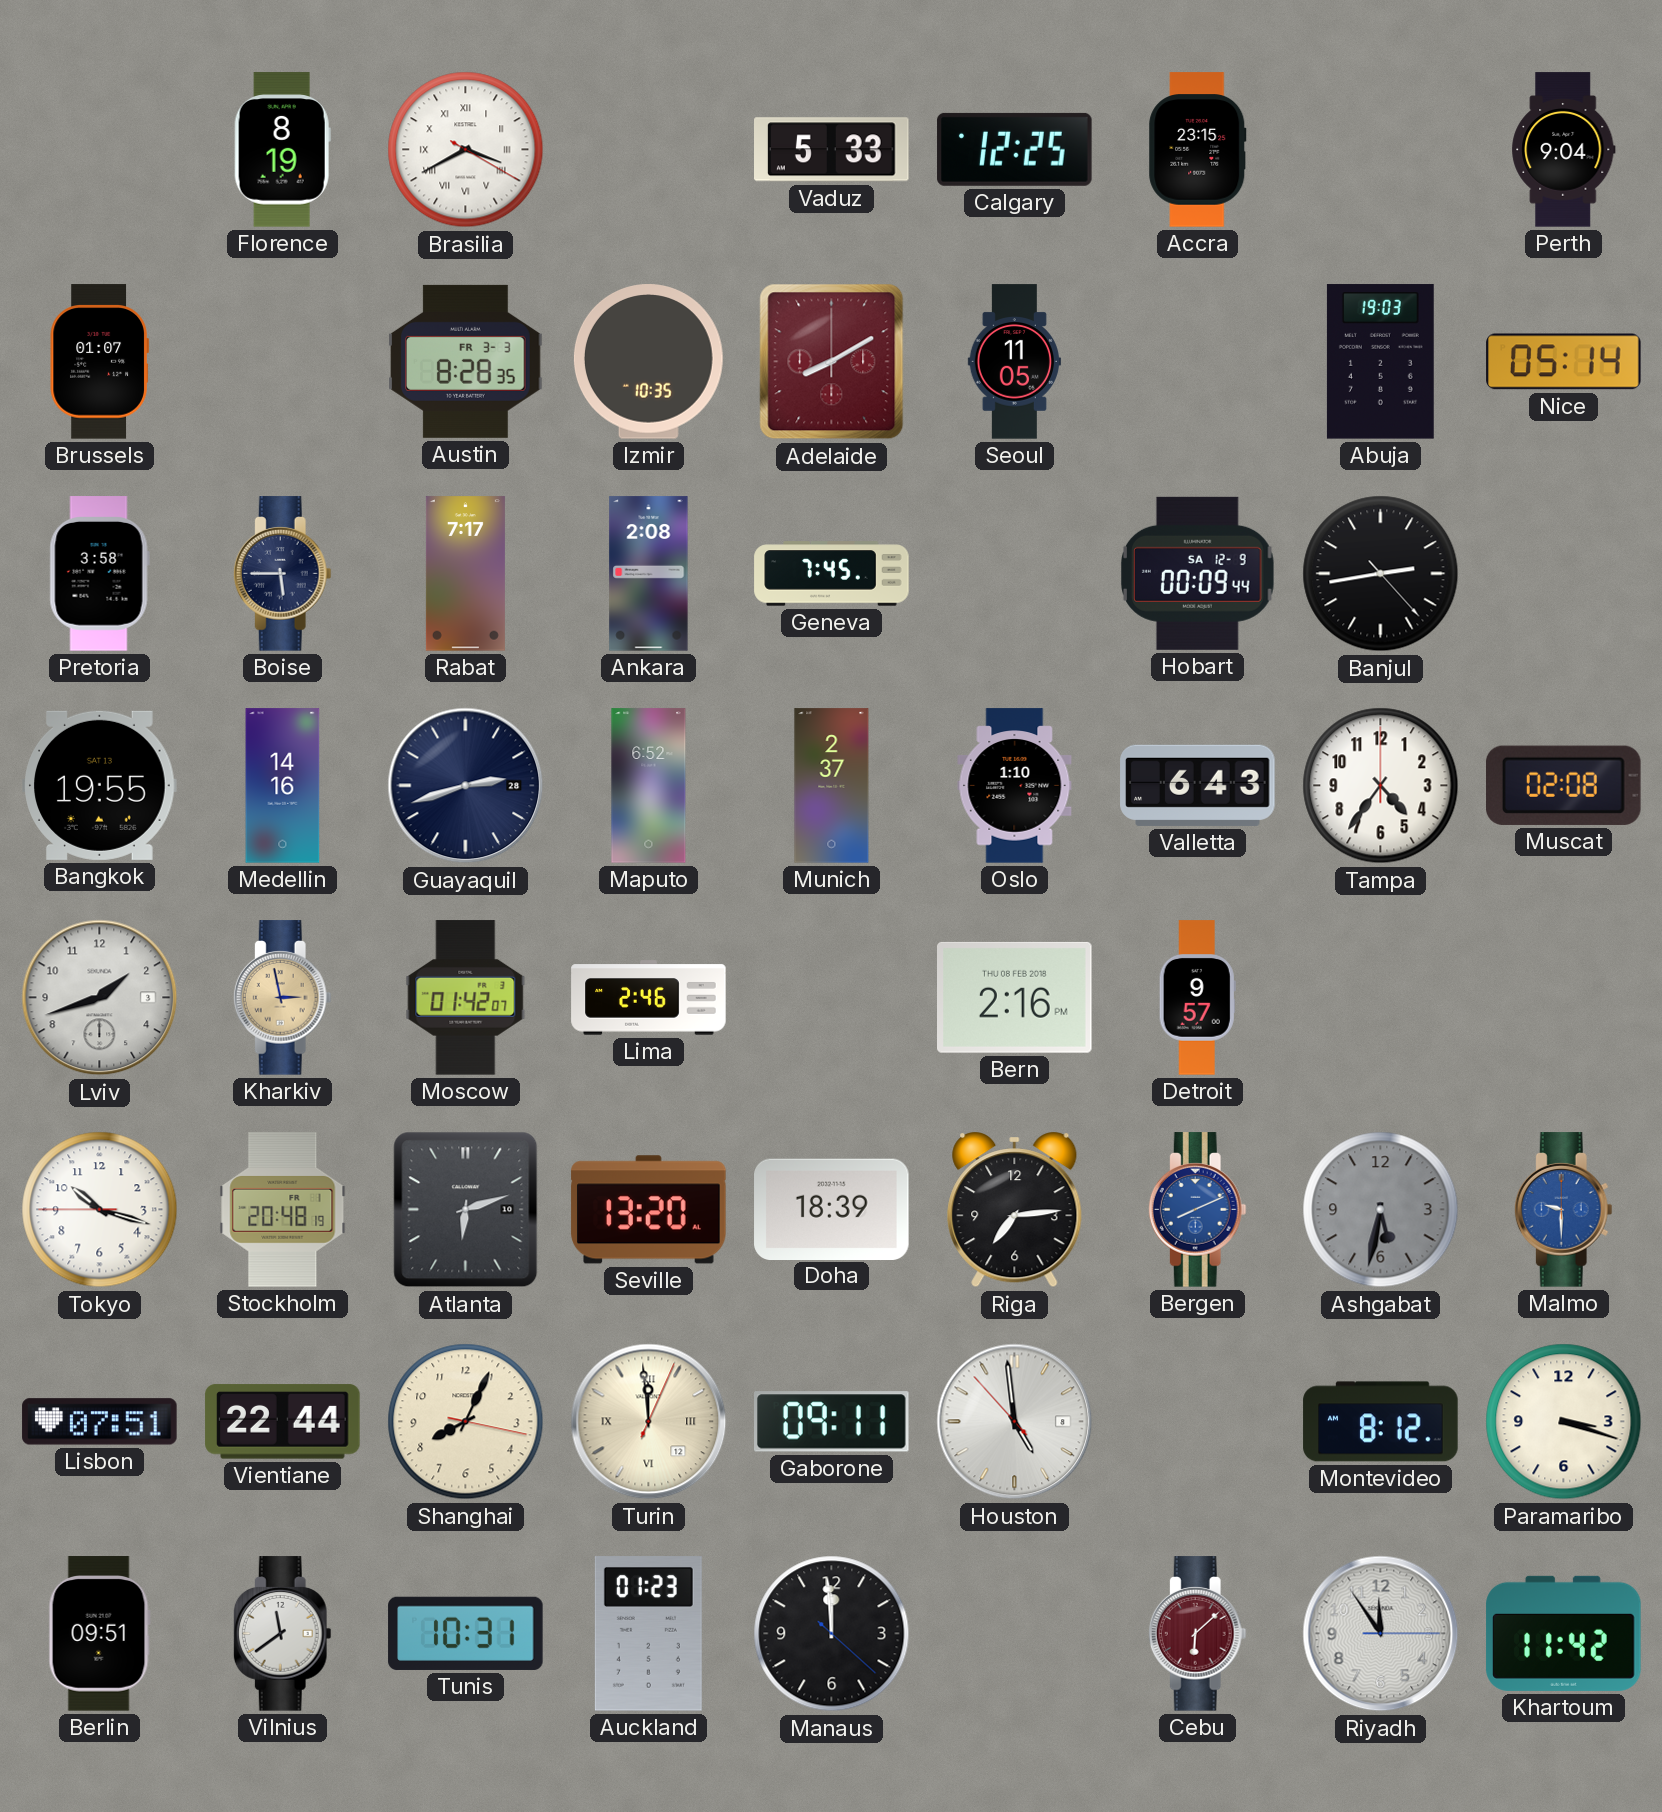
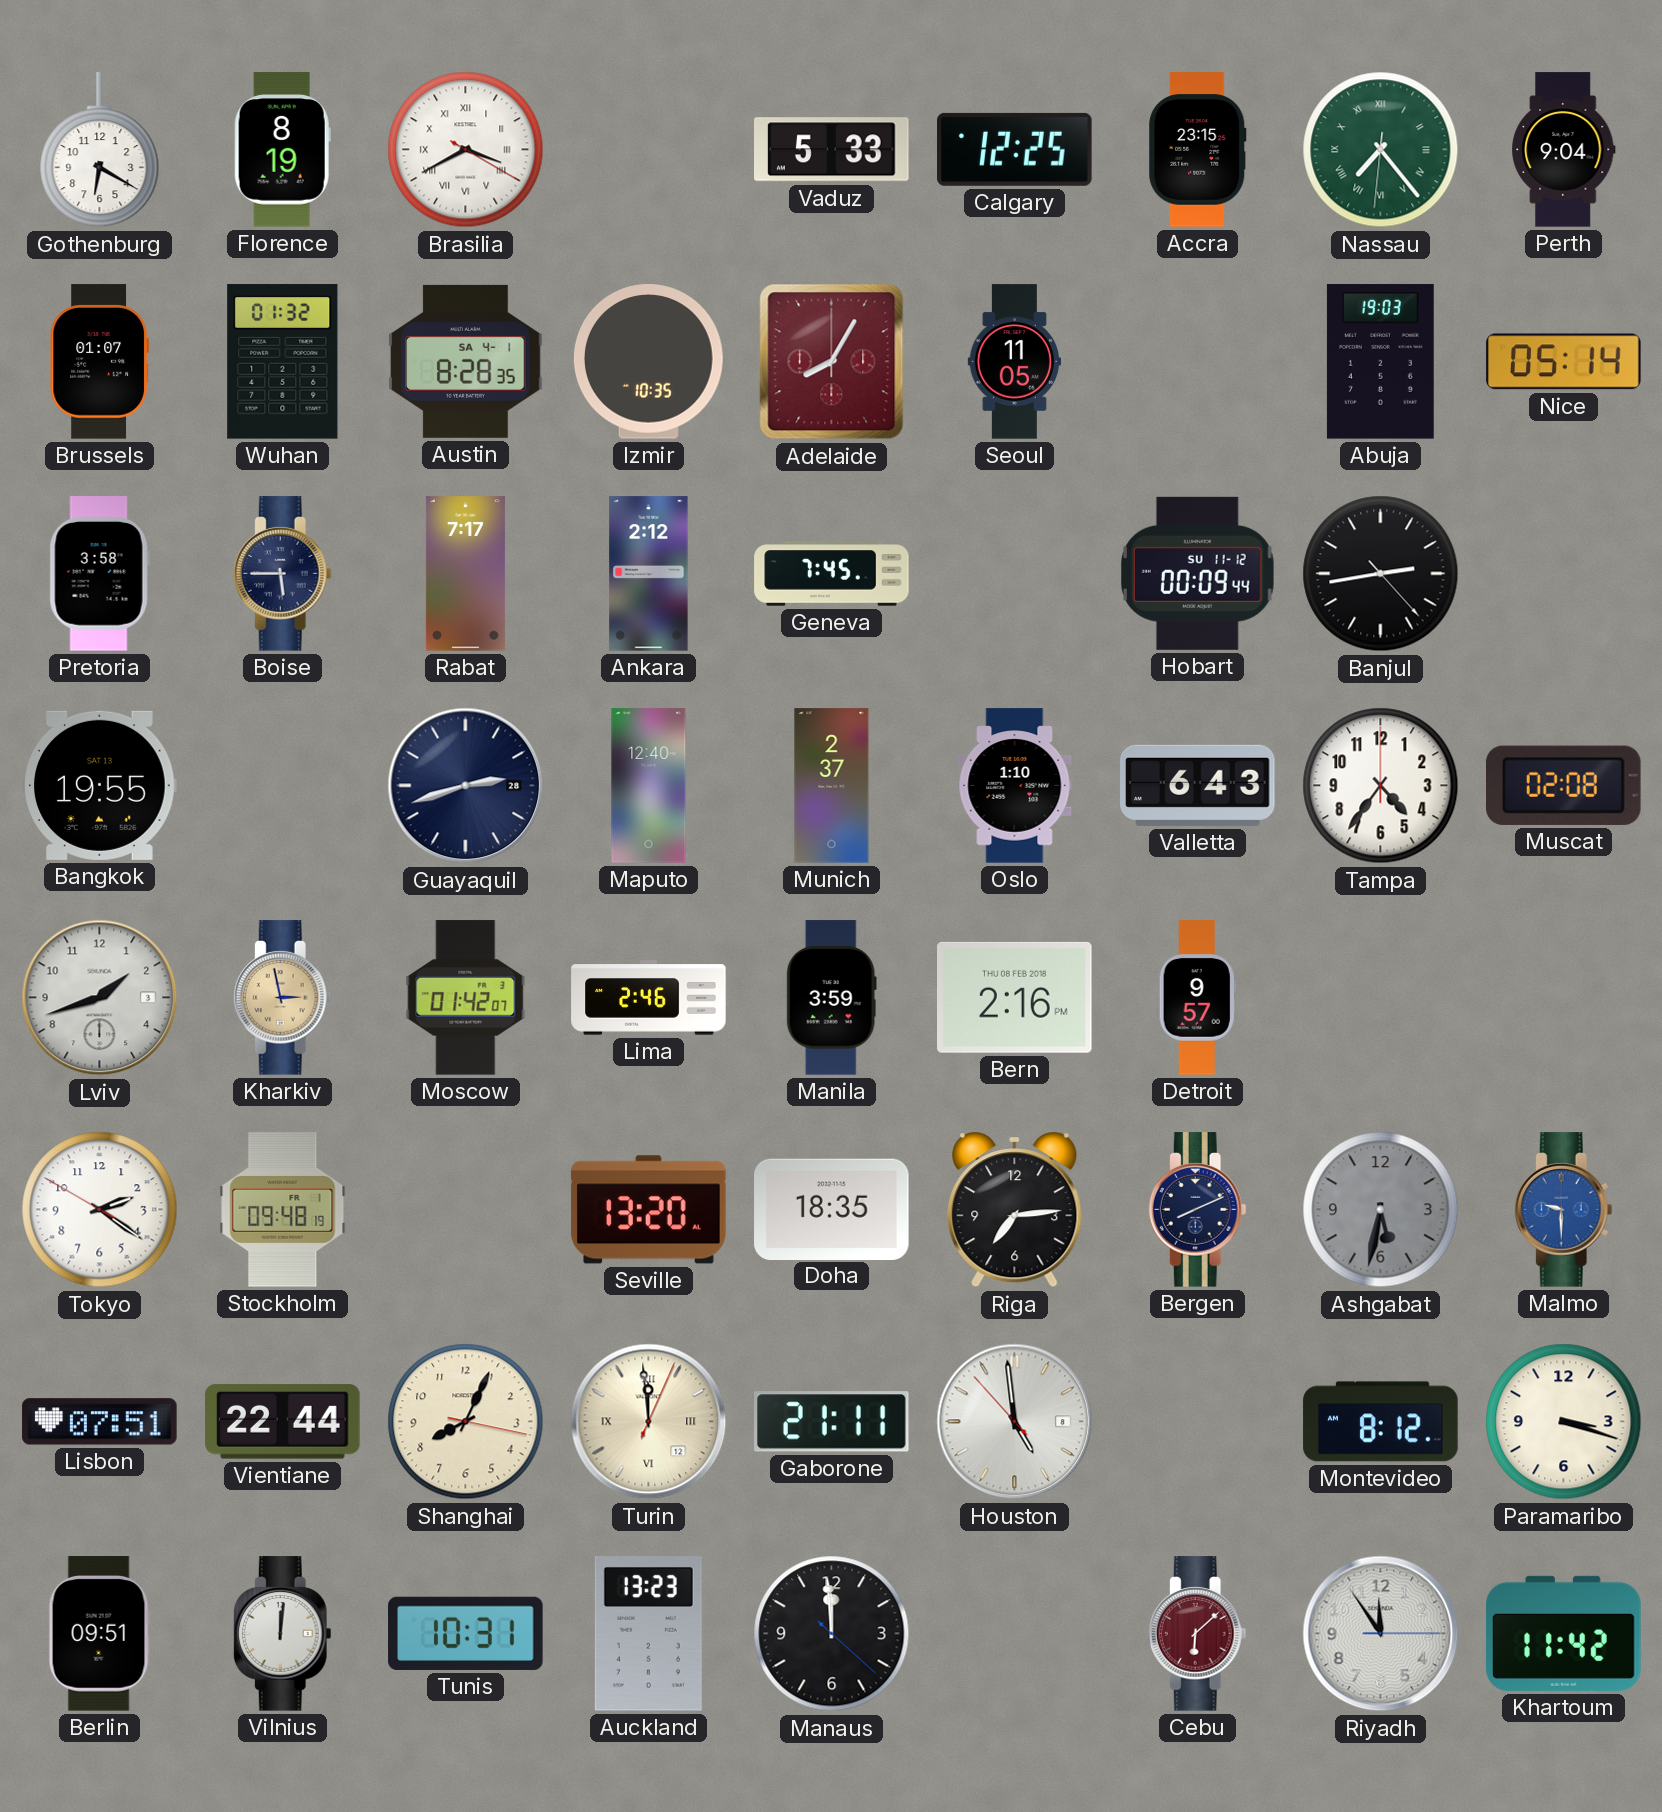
Gothenburg: none -> 6:20
Nassau: none -> 7:23
Wuhan: none -> 01:32
Austin date: FR 3-3 -> SA 4-1
Adelaide: 8:10 -> 8:05
Ankara: 2:08 -> 2:12
Hobart date: SA 12-9 -> SU 11-12
Medellin: 14:16 -> none
Maputo: 6:52 -> 12:40
Manila: none -> 3:59
Tokyo: 10:17 -> 2:20
Stockholm: 20:48 -> 09:48
Atlanta: 6:12 -> none
Doha: 18:39 -> 18:35
Bergen dial: blue -> navy
Gaborone: 09:11 -> 21:11
Vilnius: 11:39 -> 12:01
Auckland: 01:23 -> 13:23
